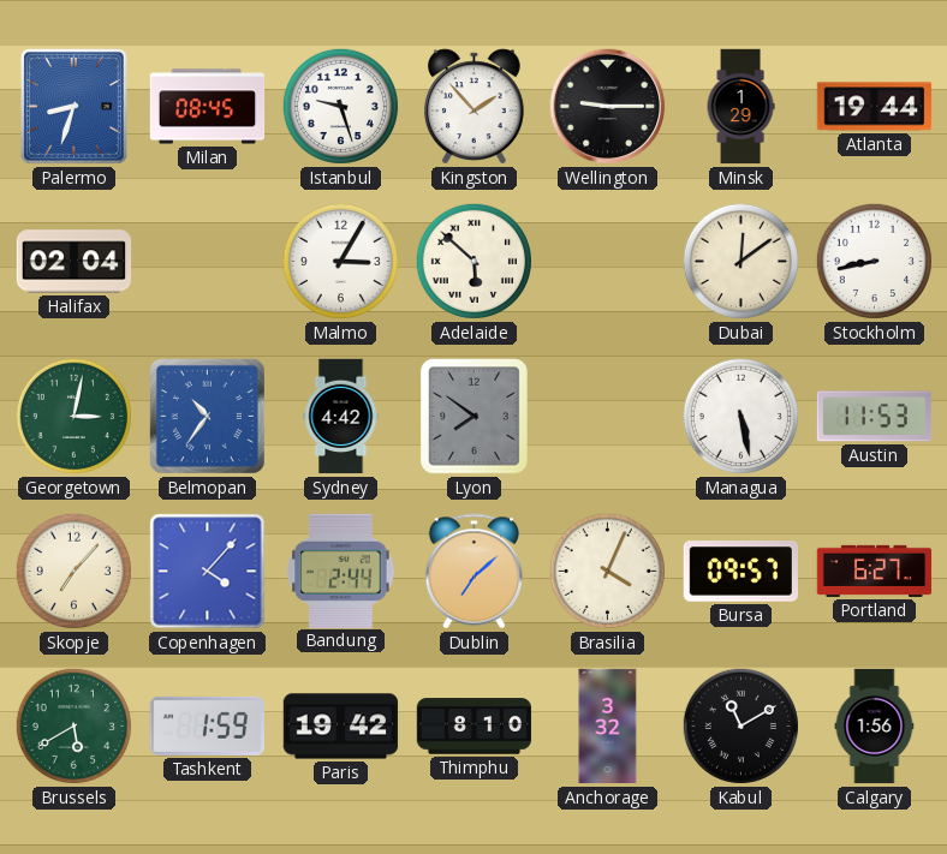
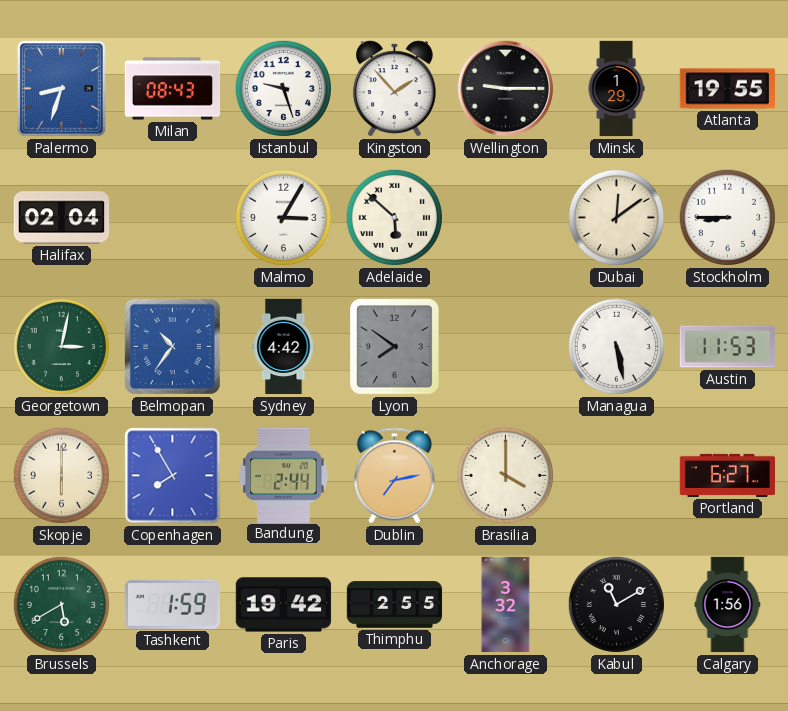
Milan: 08:45 -> 08:43
Atlanta: 19:44 -> 19:55
Stockholm: 8:43 -> 8:45
Skopje: 7:07 -> 6:00
Copenhagen: 4:07 -> 7:55
Dublin: 7:08 -> 7:13
Brasilia: 4:04 -> 4:00
Bursa: 09:57 -> none
Thimphu: 8:10 -> 2:55
